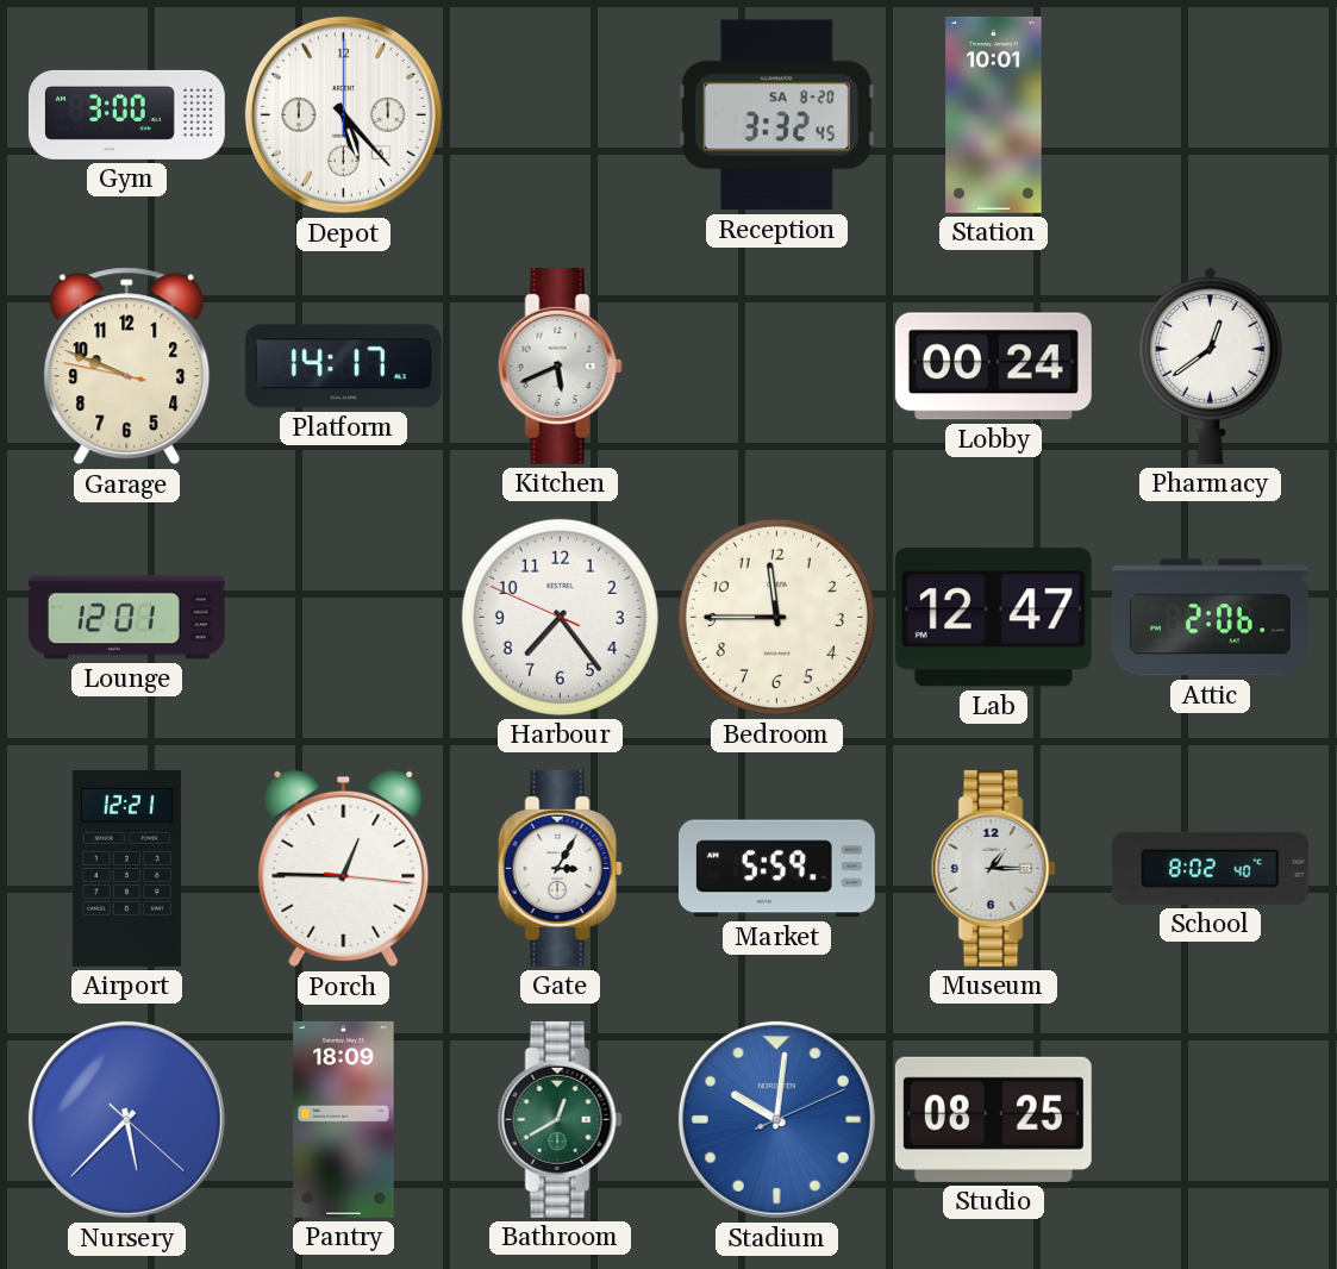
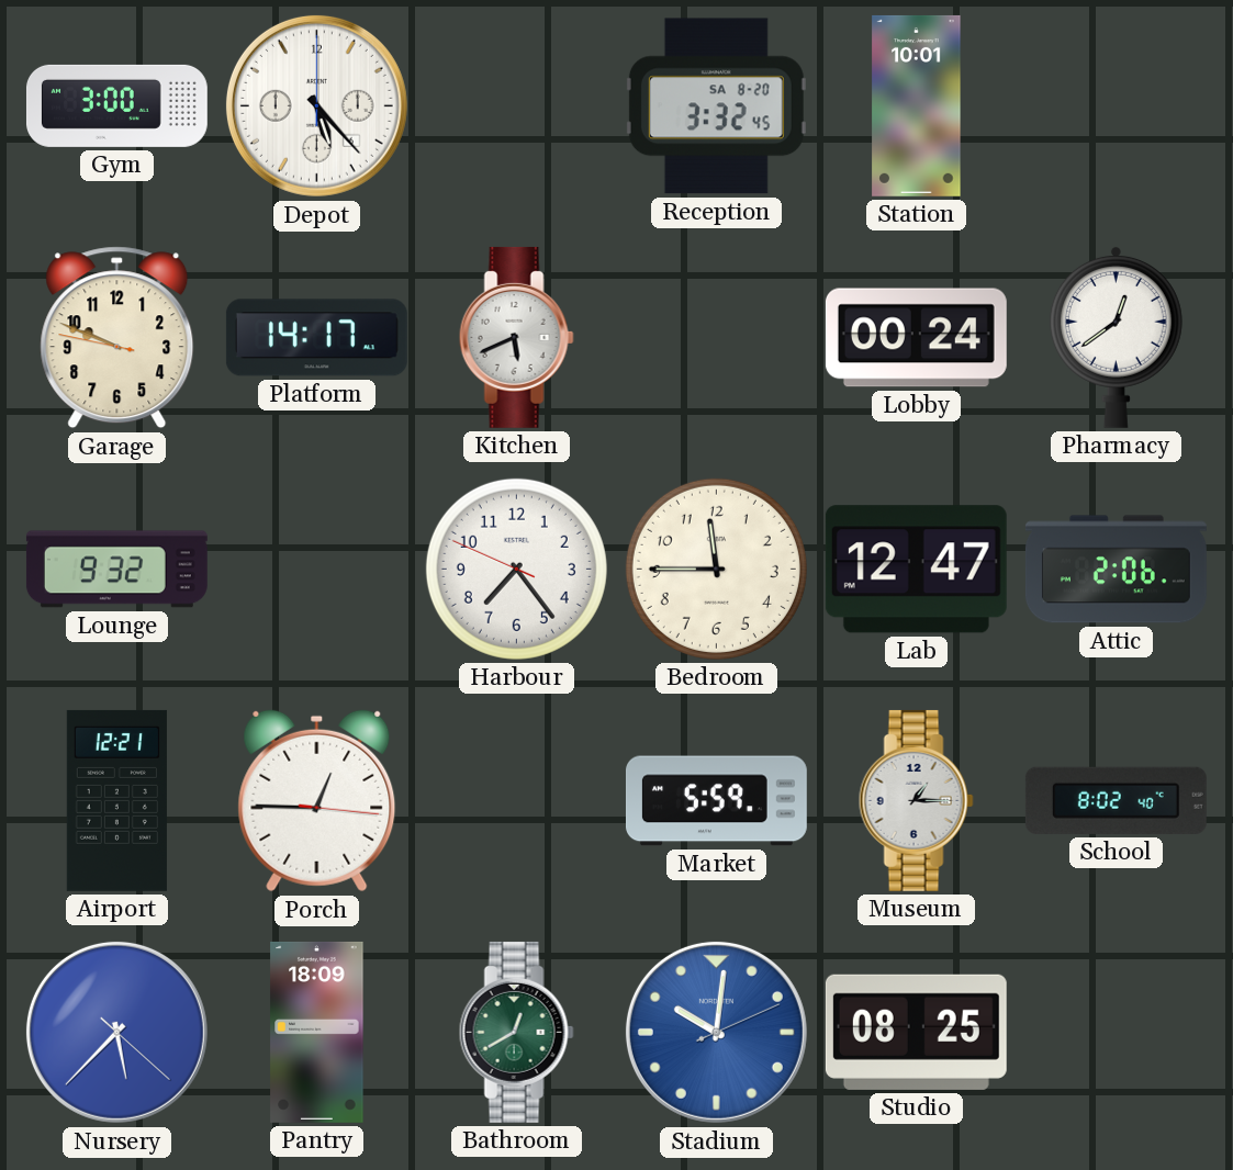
Lounge: 12:01 -> 9:32
Gate: 3:05 -> none
